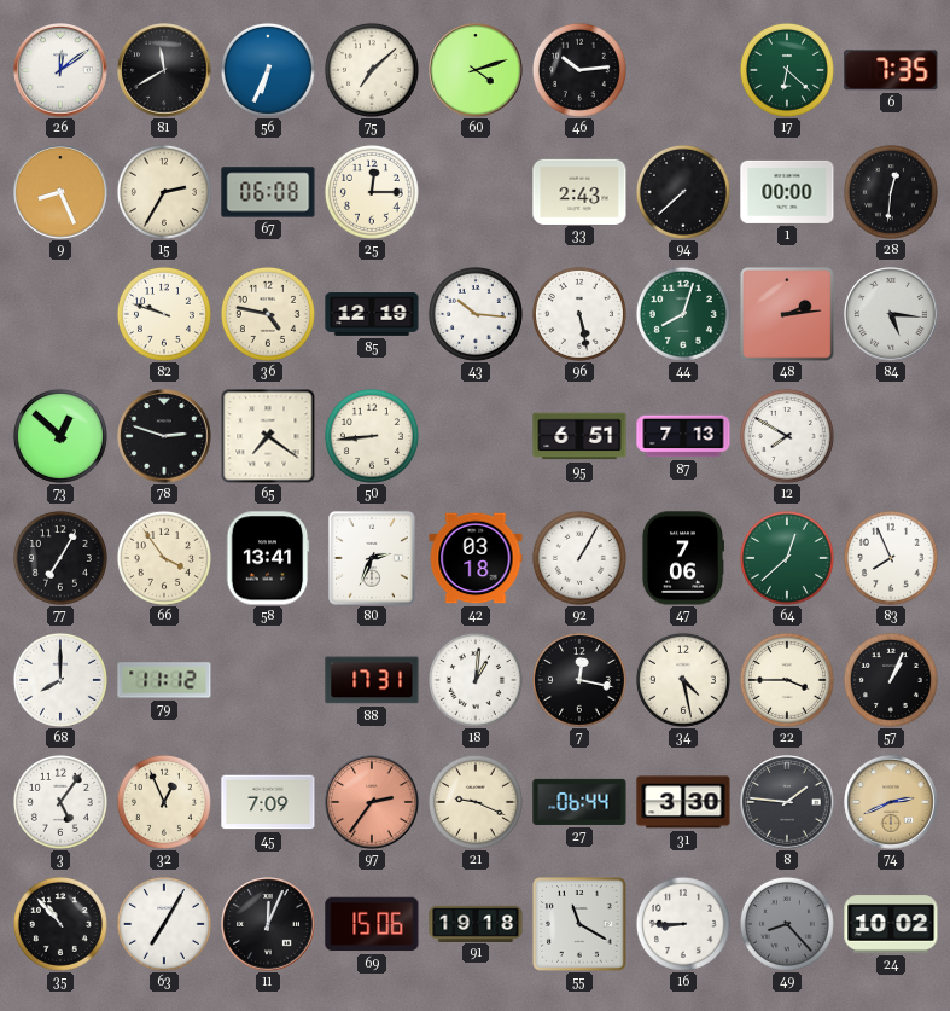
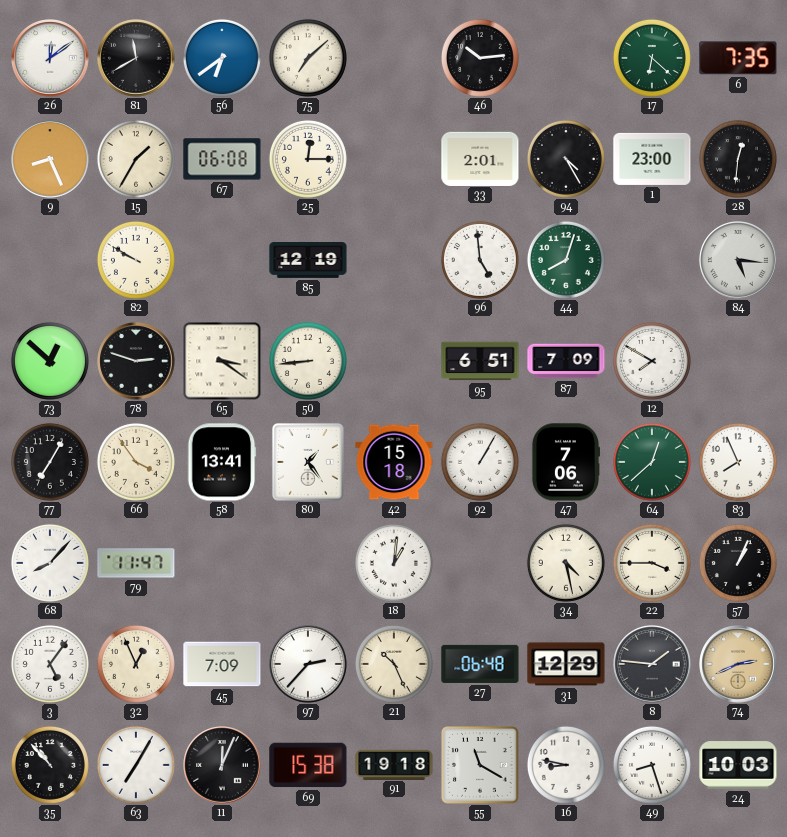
56: 6:34 -> 6:39
60: 4:12 -> none
15: 2:35 -> 1:35
33: 2:43 -> 2:01
94: 7:38 -> 4:25
1: 00:00 -> 23:00
82: 9:48 -> 9:50
36: 4:47 -> none
43: 10:16 -> none
96: 5:28 -> 4:59
48: 2:14 -> none
65: 7:21 -> 3:21
87: 7:13 -> 7:09
80: 2:34 -> 1:24
42: 03:18 -> 15:18
68: 8:00 -> 8:07
79: 11:12 -> 11:47
88: 17:31 -> none
7: 12:17 -> none
97: 2:36 -> 2:37
97 dial: salmon -> white
21: 9:19 -> 10:26
27: 06:44 -> 06:48
31: 3:30 -> 12:29
69: 15:06 -> 15:38
16: 8:45 -> 8:47
49: 8:23 -> 8:27
49 dial: grey -> white
24: 10:02 -> 10:03
